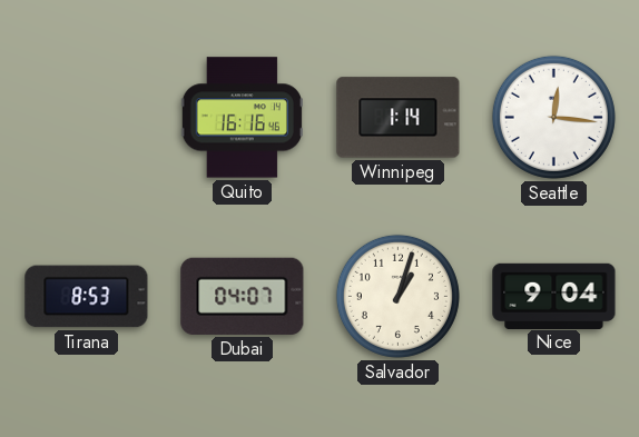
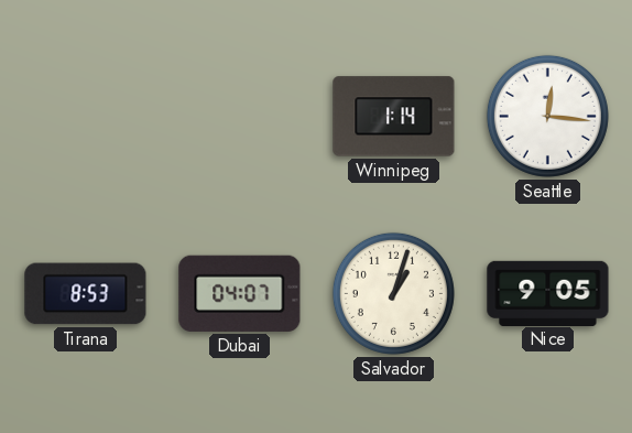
Quito: 16:16 -> none
Nice: 9:04 -> 9:05
